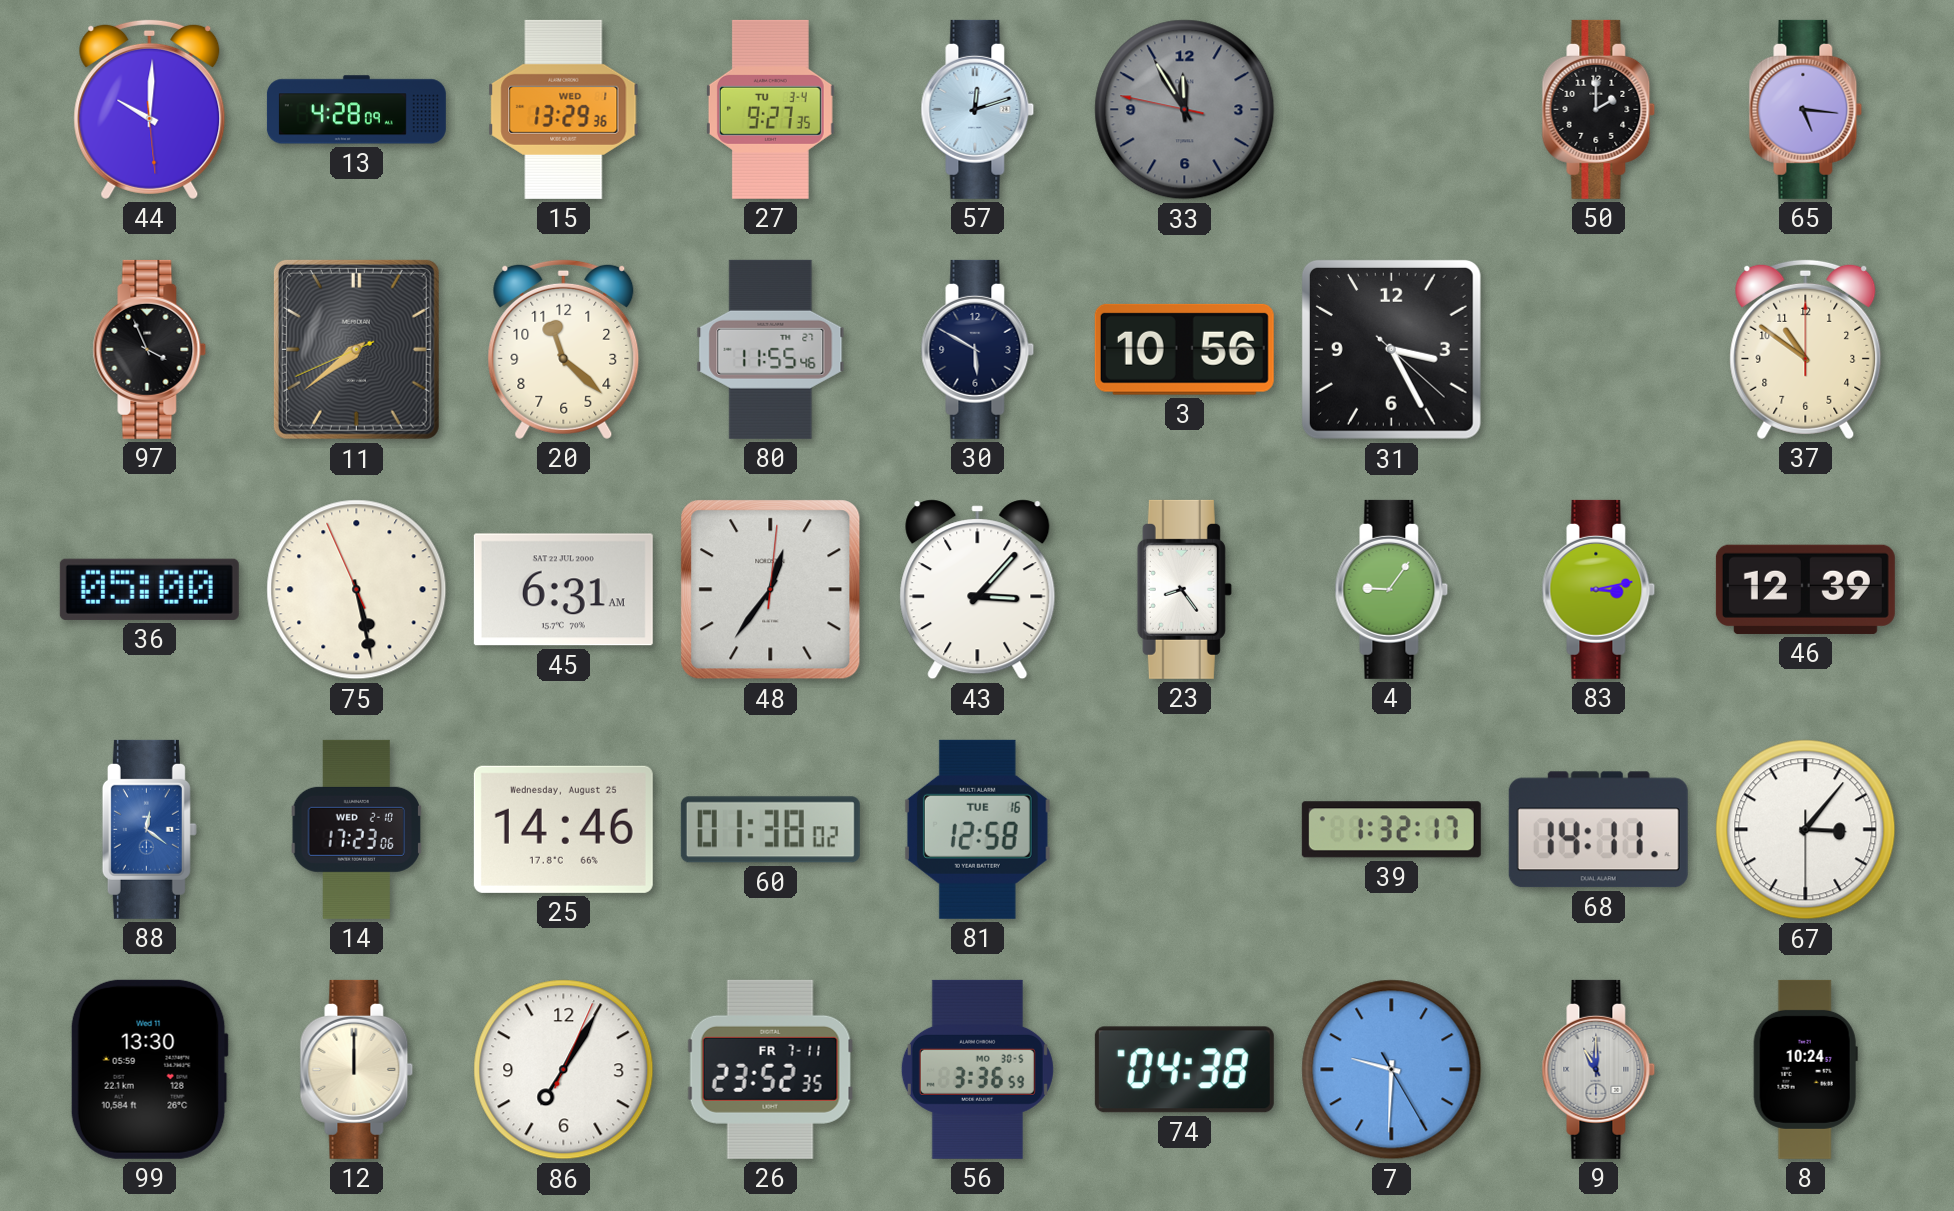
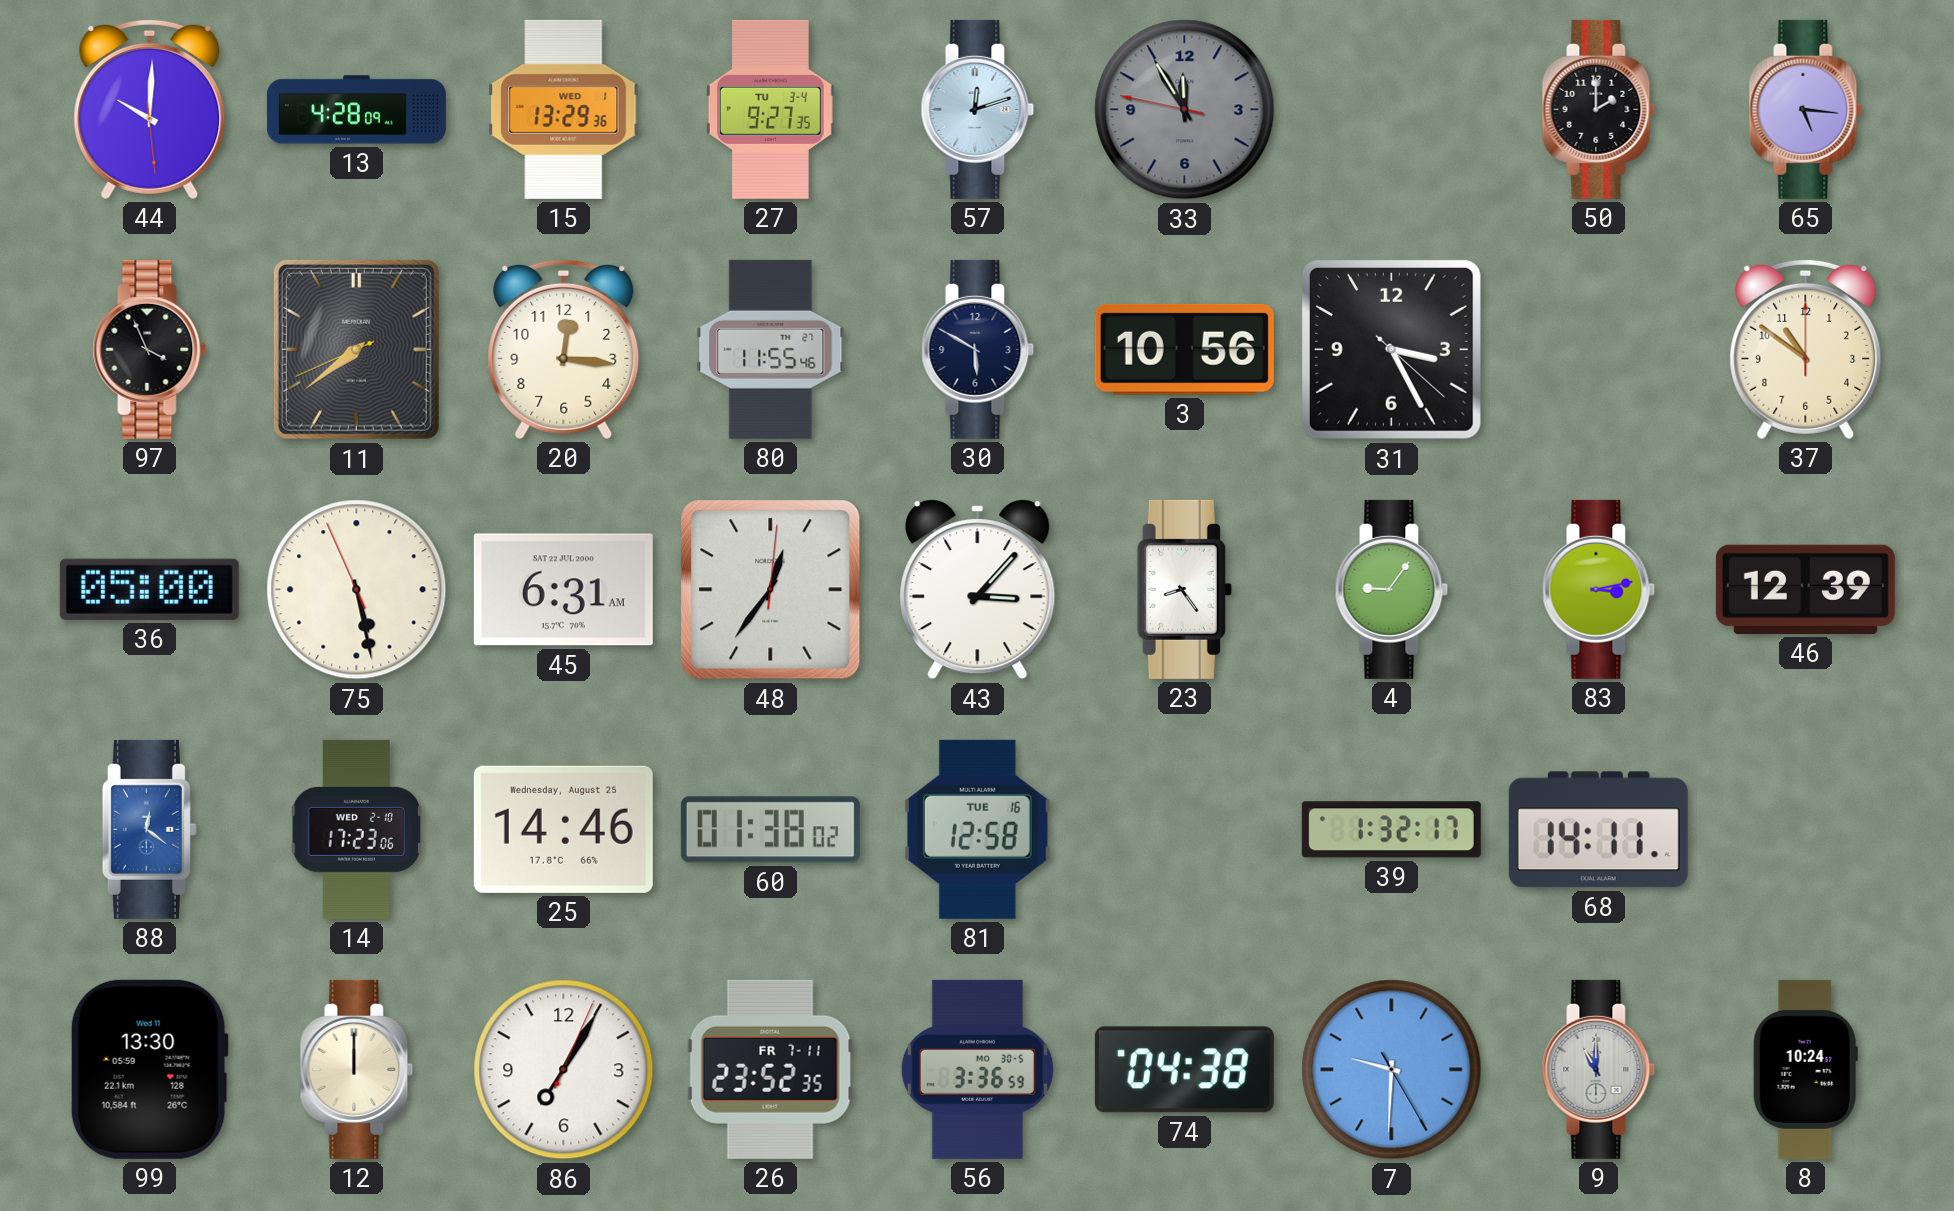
20: 11:22 -> 12:16
67: 3:06 -> none
